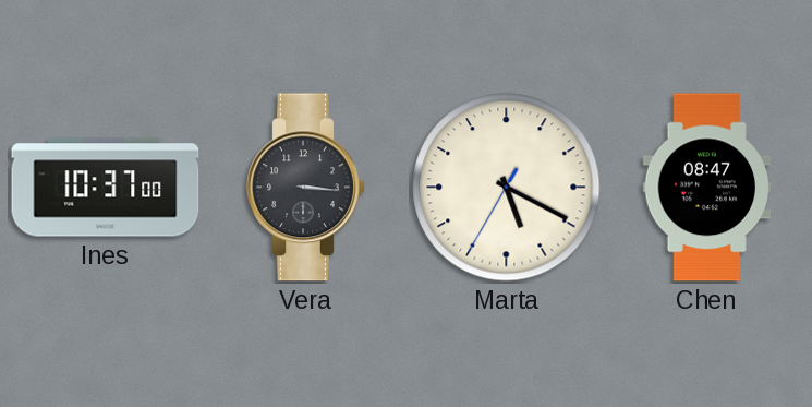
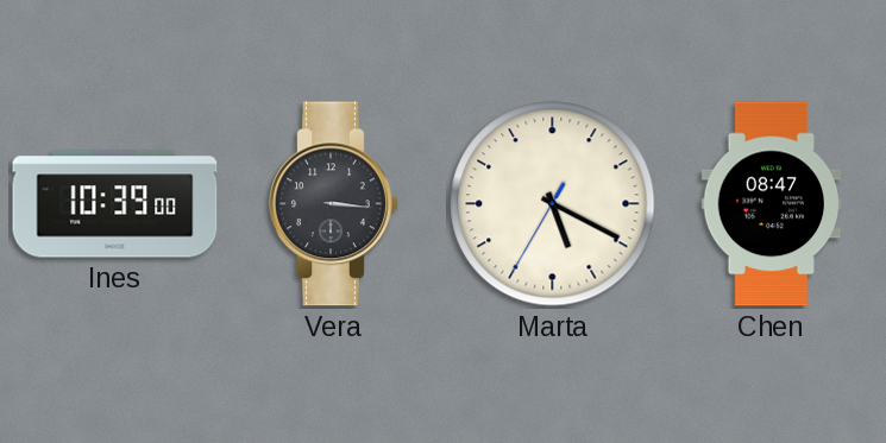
Ines: 10:37 -> 10:39
